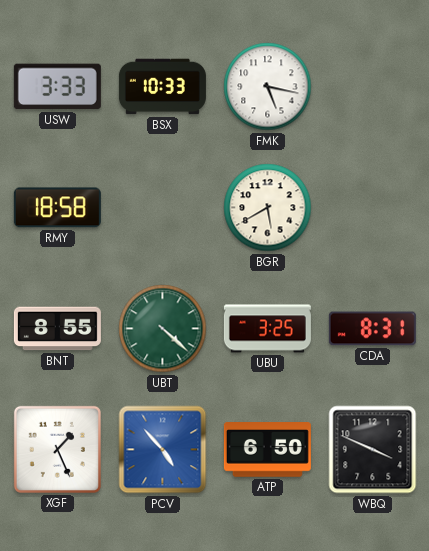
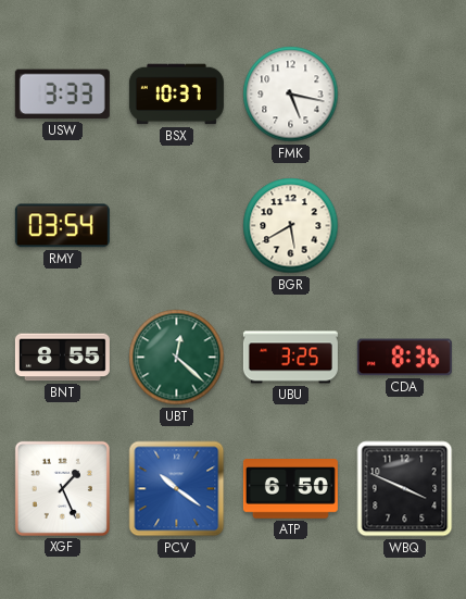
BSX: 10:33 -> 10:37
RMY: 18:58 -> 03:54
UBT: 4:22 -> 12:22
CDA: 8:31 -> 8:36
PCV: 4:53 -> 10:21
